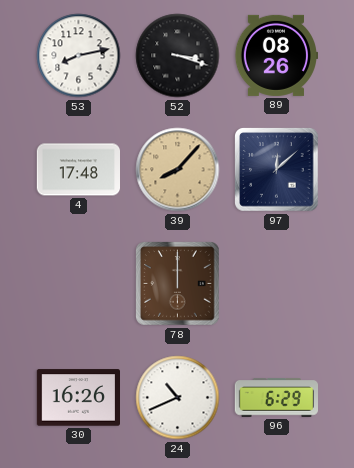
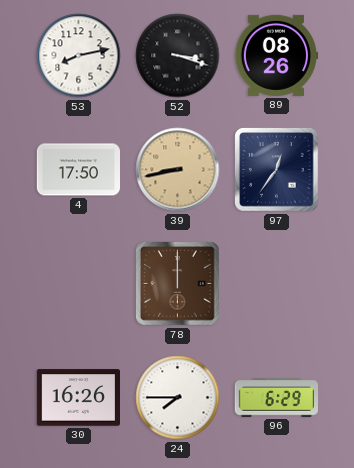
4: 17:48 -> 17:50
39: 8:07 -> 8:43
97: 12:08 -> 12:36
24: 10:41 -> 7:45
